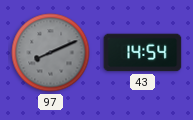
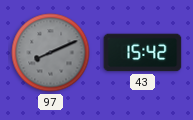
43: 14:54 -> 15:42
